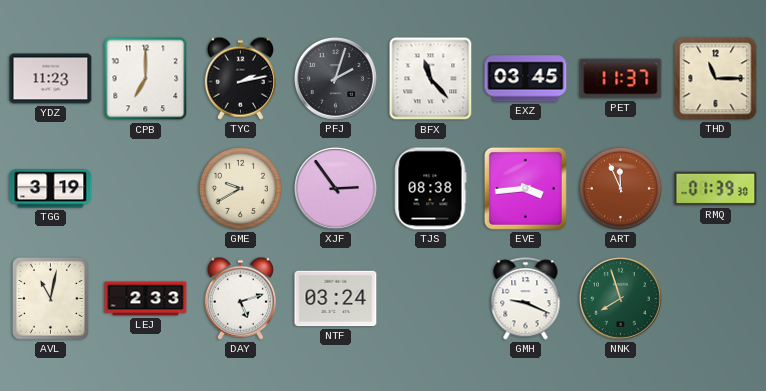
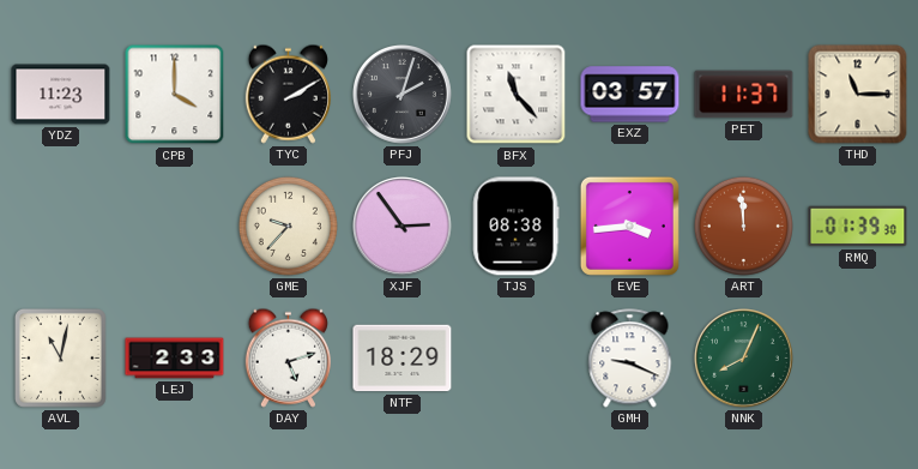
CPB: 7:00 -> 4:00
TYC: 2:13 -> 2:10
EXZ: 03:45 -> 03:57
TGG: 3:19 -> none
GME: 9:40 -> 9:37
ART: 11:56 -> 11:59
NTF: 03:24 -> 18:29
NNK: 7:57 -> 8:04
